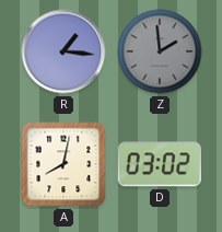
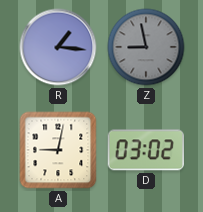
Z: 1:59 -> 8:58
A: 8:02 -> 9:02
